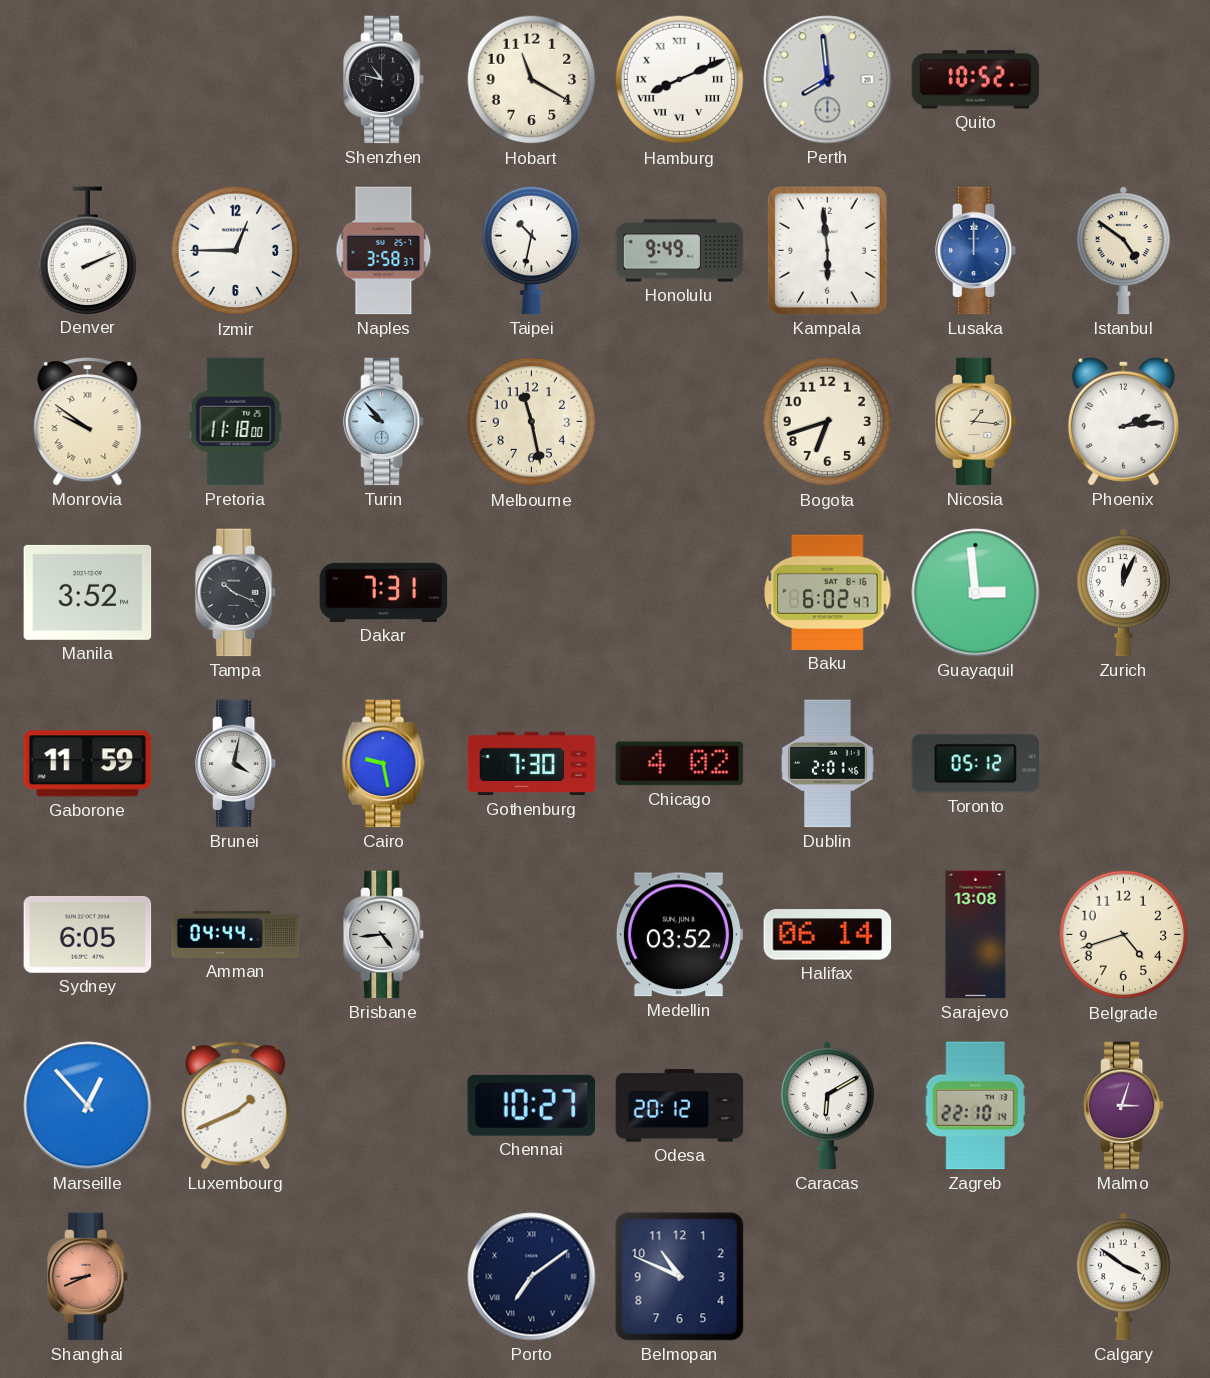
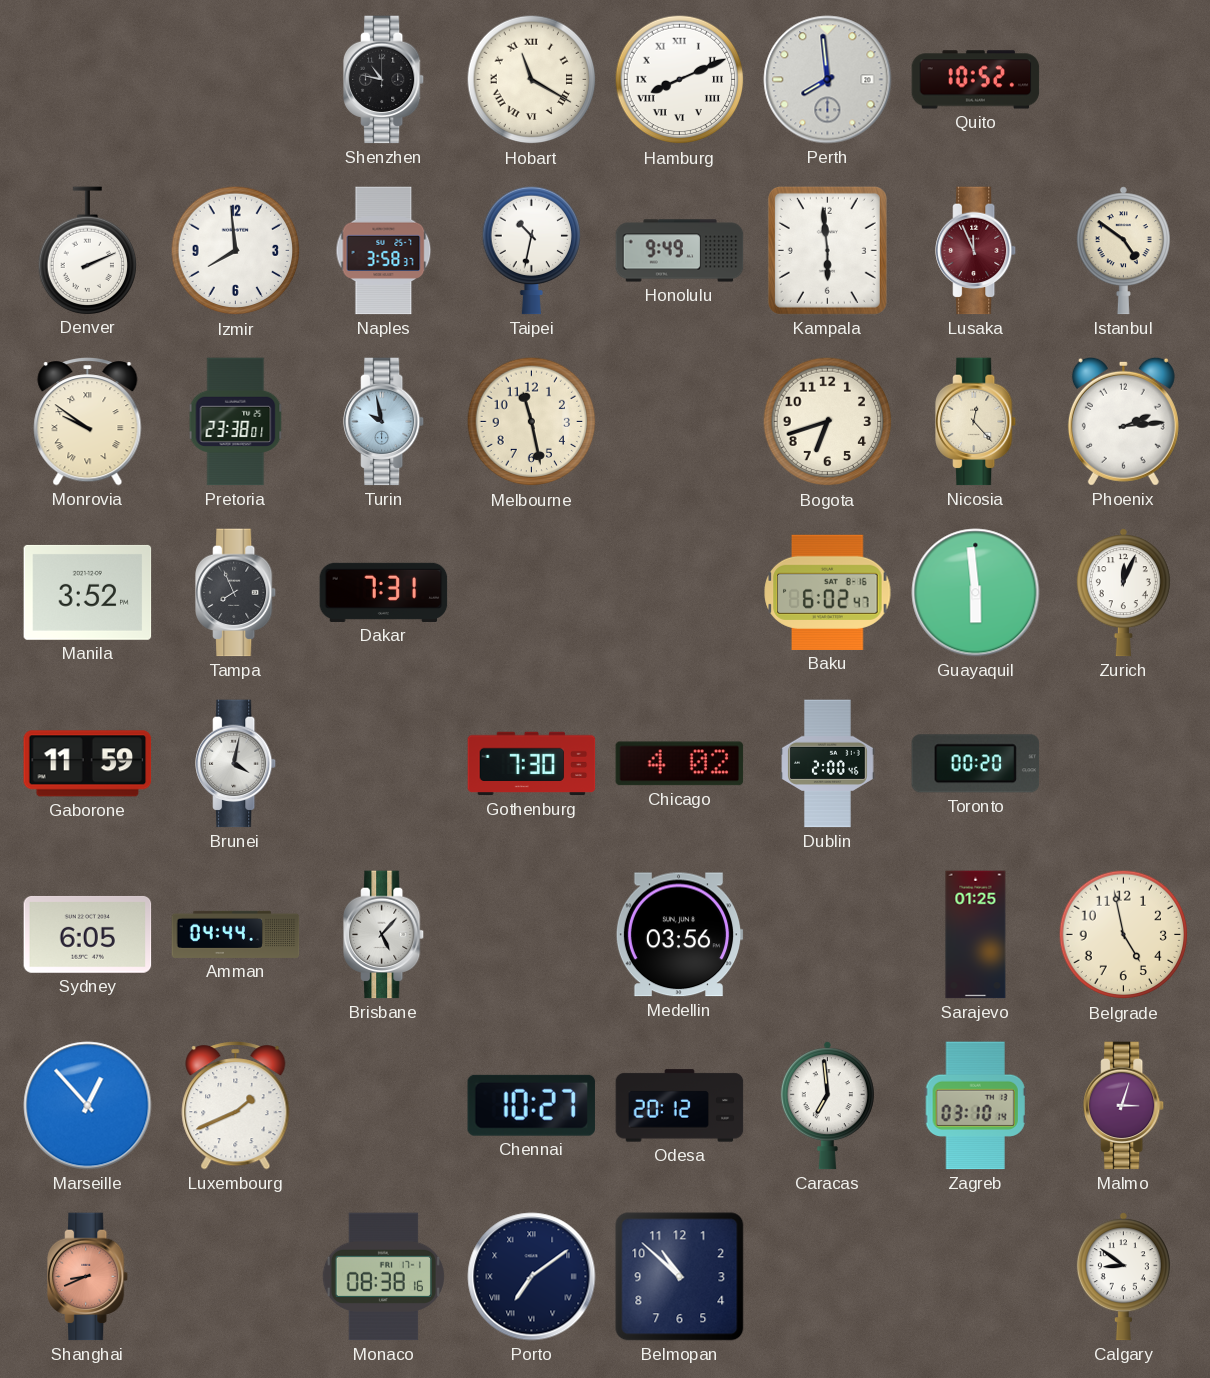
Hobart numerals: Arabic -> Roman
Izmir: 12:45 -> 7:59
Lusaka: 12:00 -> 11:56
Lusaka dial: blue -> burgundy
Pretoria: 11:18 -> 23:38
Turin: 9:53 -> 9:58
Nicosia: 1:16 -> 12:23
Tampa: 10:19 -> 7:56
Guayaquil: 2:59 -> 5:59
Cairo: 9:28 -> none
Dublin: 2:01 -> 2:00
Toronto: 05:12 -> 00:20
Brisbane: 4:44 -> 5:07
Medellin: 03:52 -> 03:56
Halifax: 06:14 -> none
Sarajevo: 13:08 -> 01:25
Belgrade: 4:42 -> 4:58
Caracas: 6:10 -> 6:59
Zagreb: 22:10 -> 03:10
Monaco: none -> 08:38
Belmopan: 10:49 -> 10:52
Calgary: 3:51 -> 8:51
